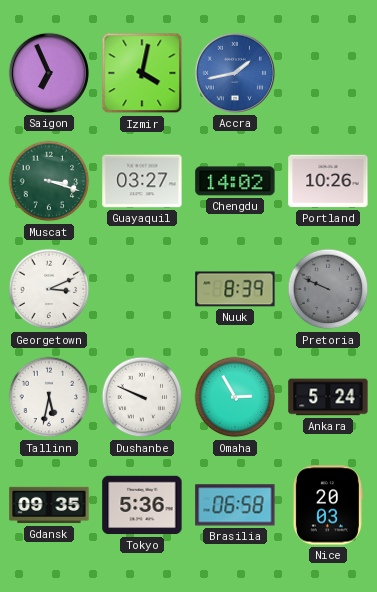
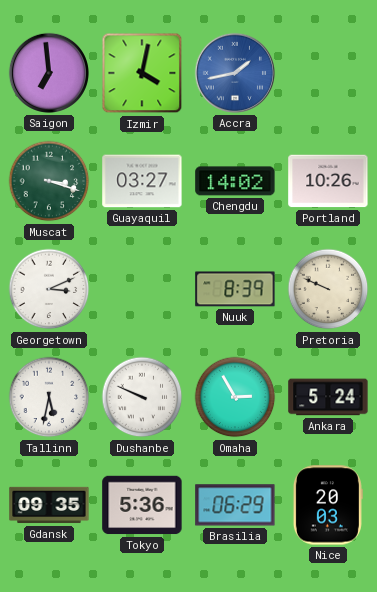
Saigon: 6:56 -> 6:59
Pretoria dial: grey -> cream
Brasilia: 06:58 -> 06:29
